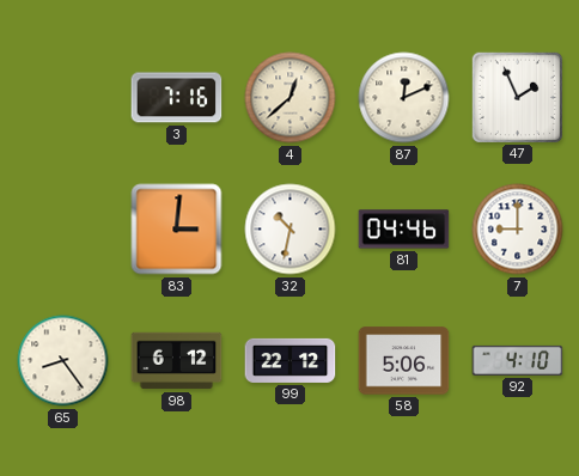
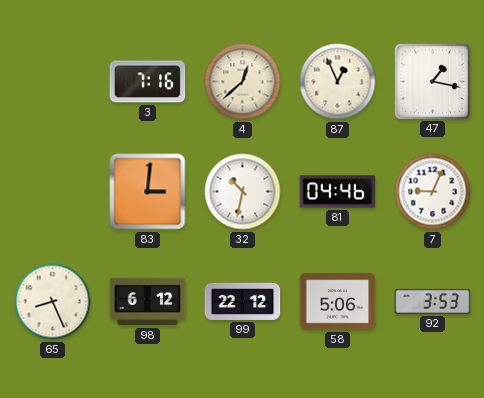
87: 12:11 -> 12:56
47: 1:56 -> 1:17
7: 9:00 -> 9:04
65: 8:24 -> 8:26
92: 4:10 -> 3:53
